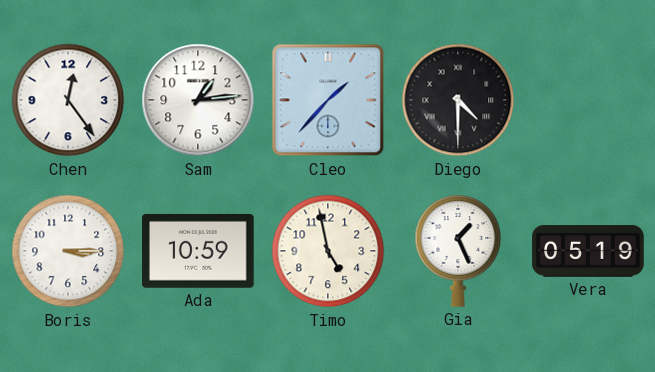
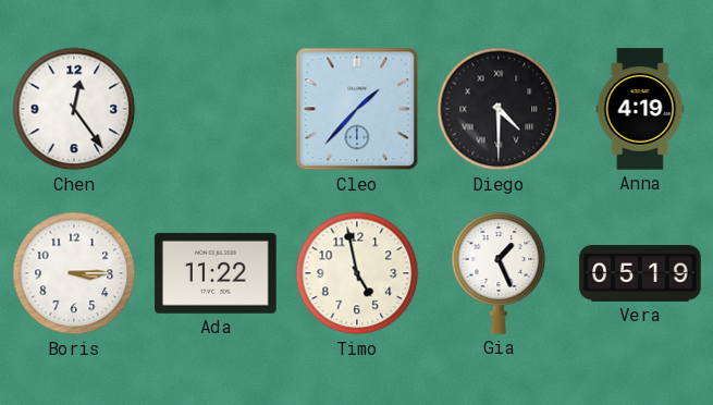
Sam: 1:14 -> none
Anna: none -> 4:19
Ada: 10:59 -> 11:22
